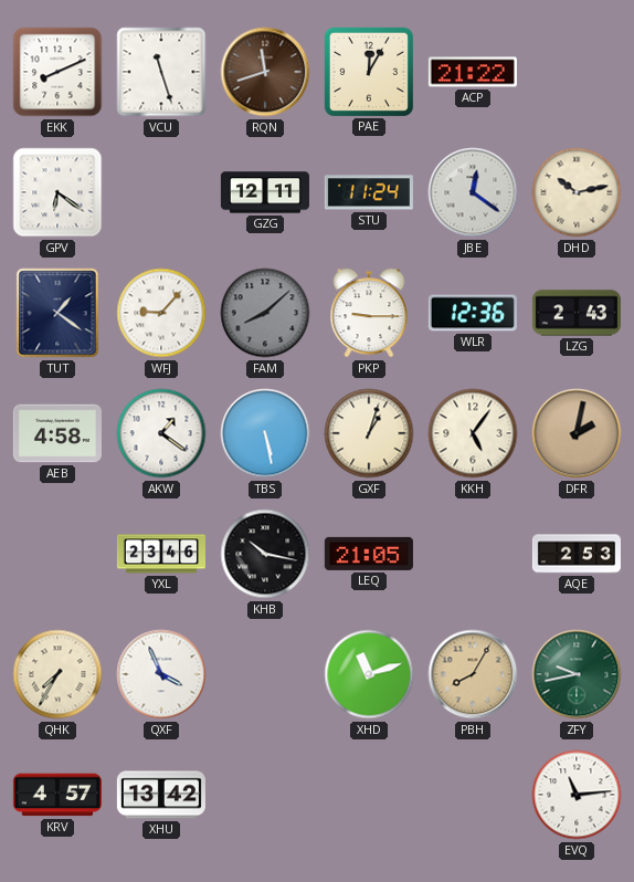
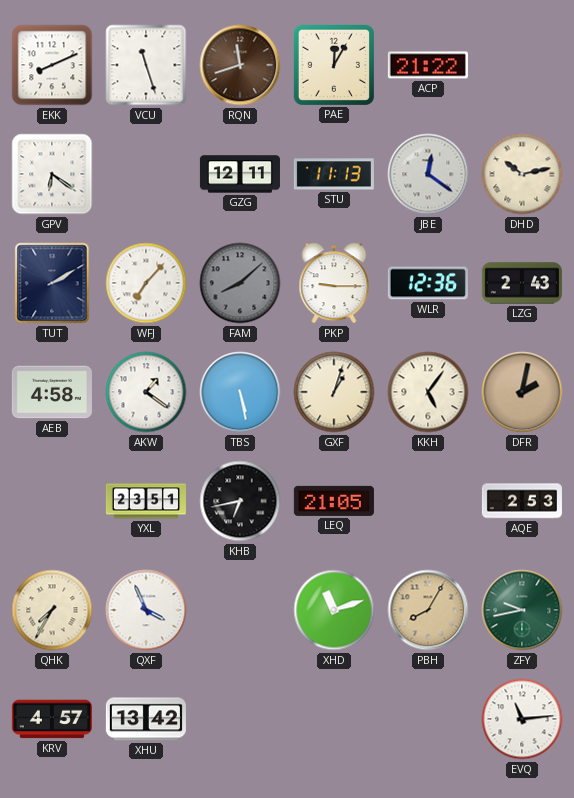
STU: 11:24 -> 11:13
TUT: 1:21 -> 2:10
WFJ: 9:07 -> 7:07
YXL: 23:46 -> 23:51
KHB: 10:17 -> 6:43
